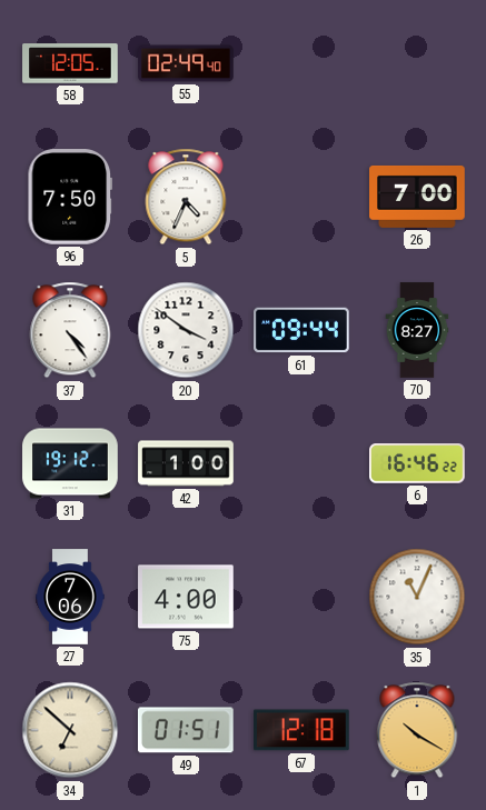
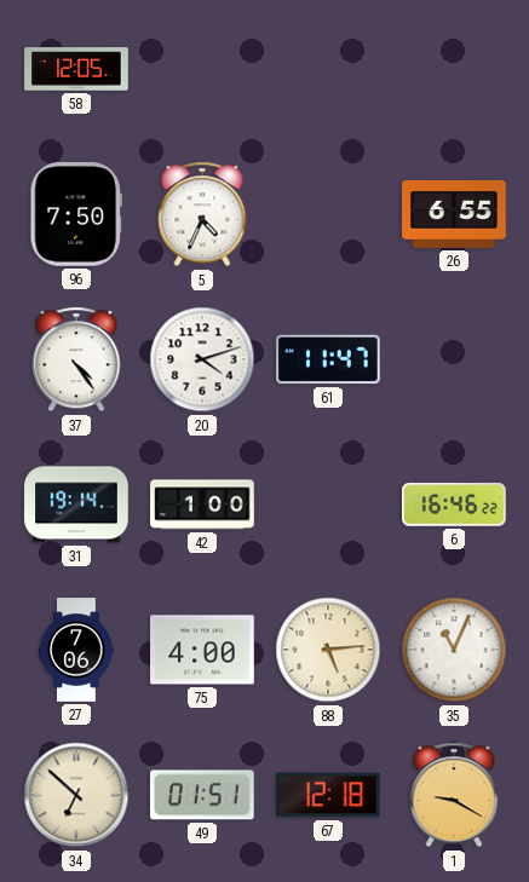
55: 02:49 -> none
26: 7:00 -> 6:55
20: 3:51 -> 4:12
61: 09:44 -> 11:47
70: 8:27 -> none
31: 19:12 -> 19:14
88: none -> 5:14
1: 10:20 -> 9:20
